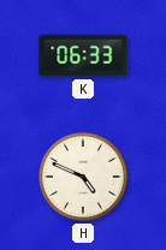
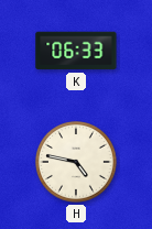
H: 4:49 -> 4:47
